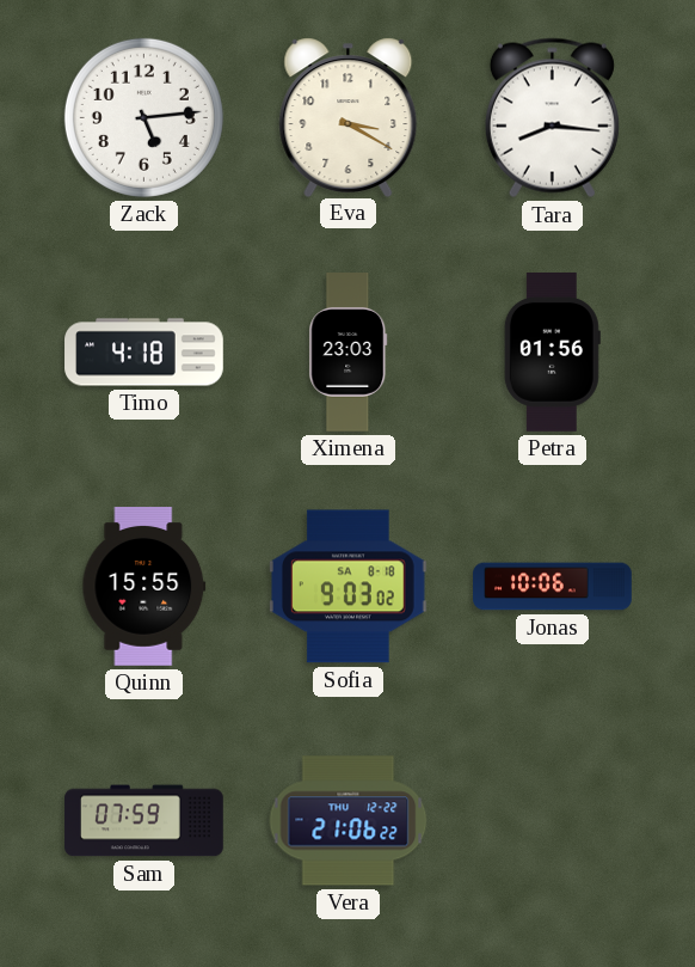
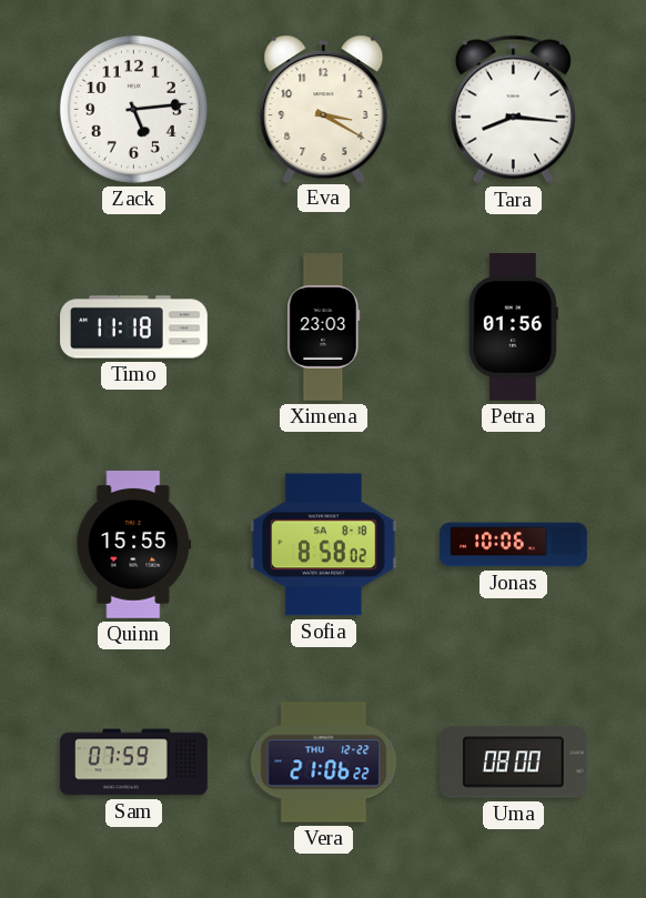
Timo: 4:18 -> 11:18
Sofia: 9:03 -> 8:58
Uma: none -> 08:00
